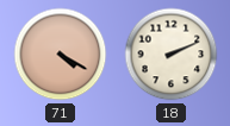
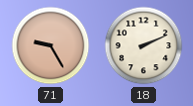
71: 4:20 -> 9:25
